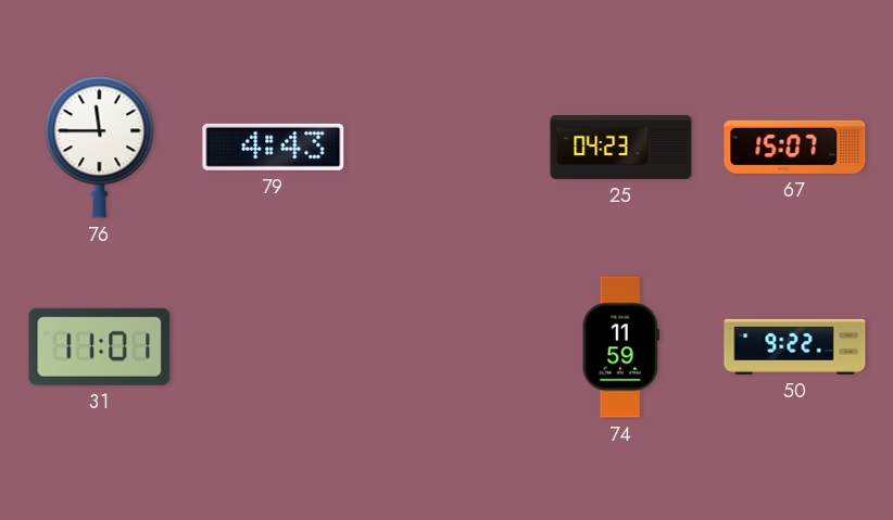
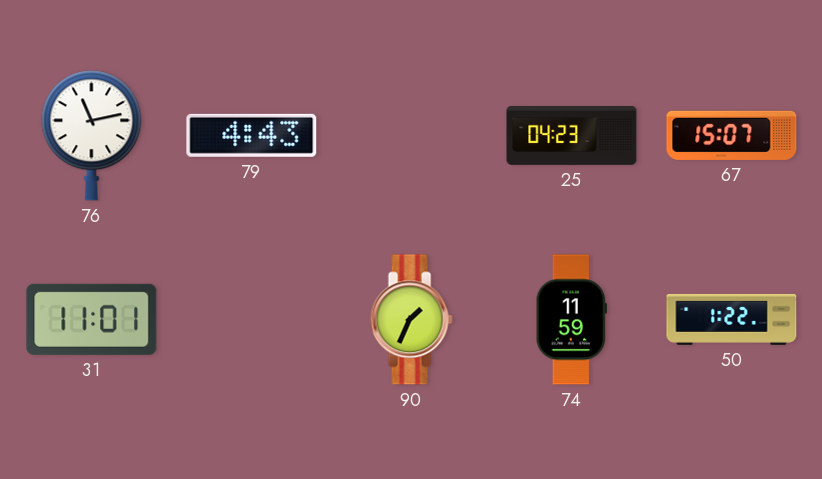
76: 11:45 -> 11:13
90: none -> 1:34
50: 9:22 -> 1:22
